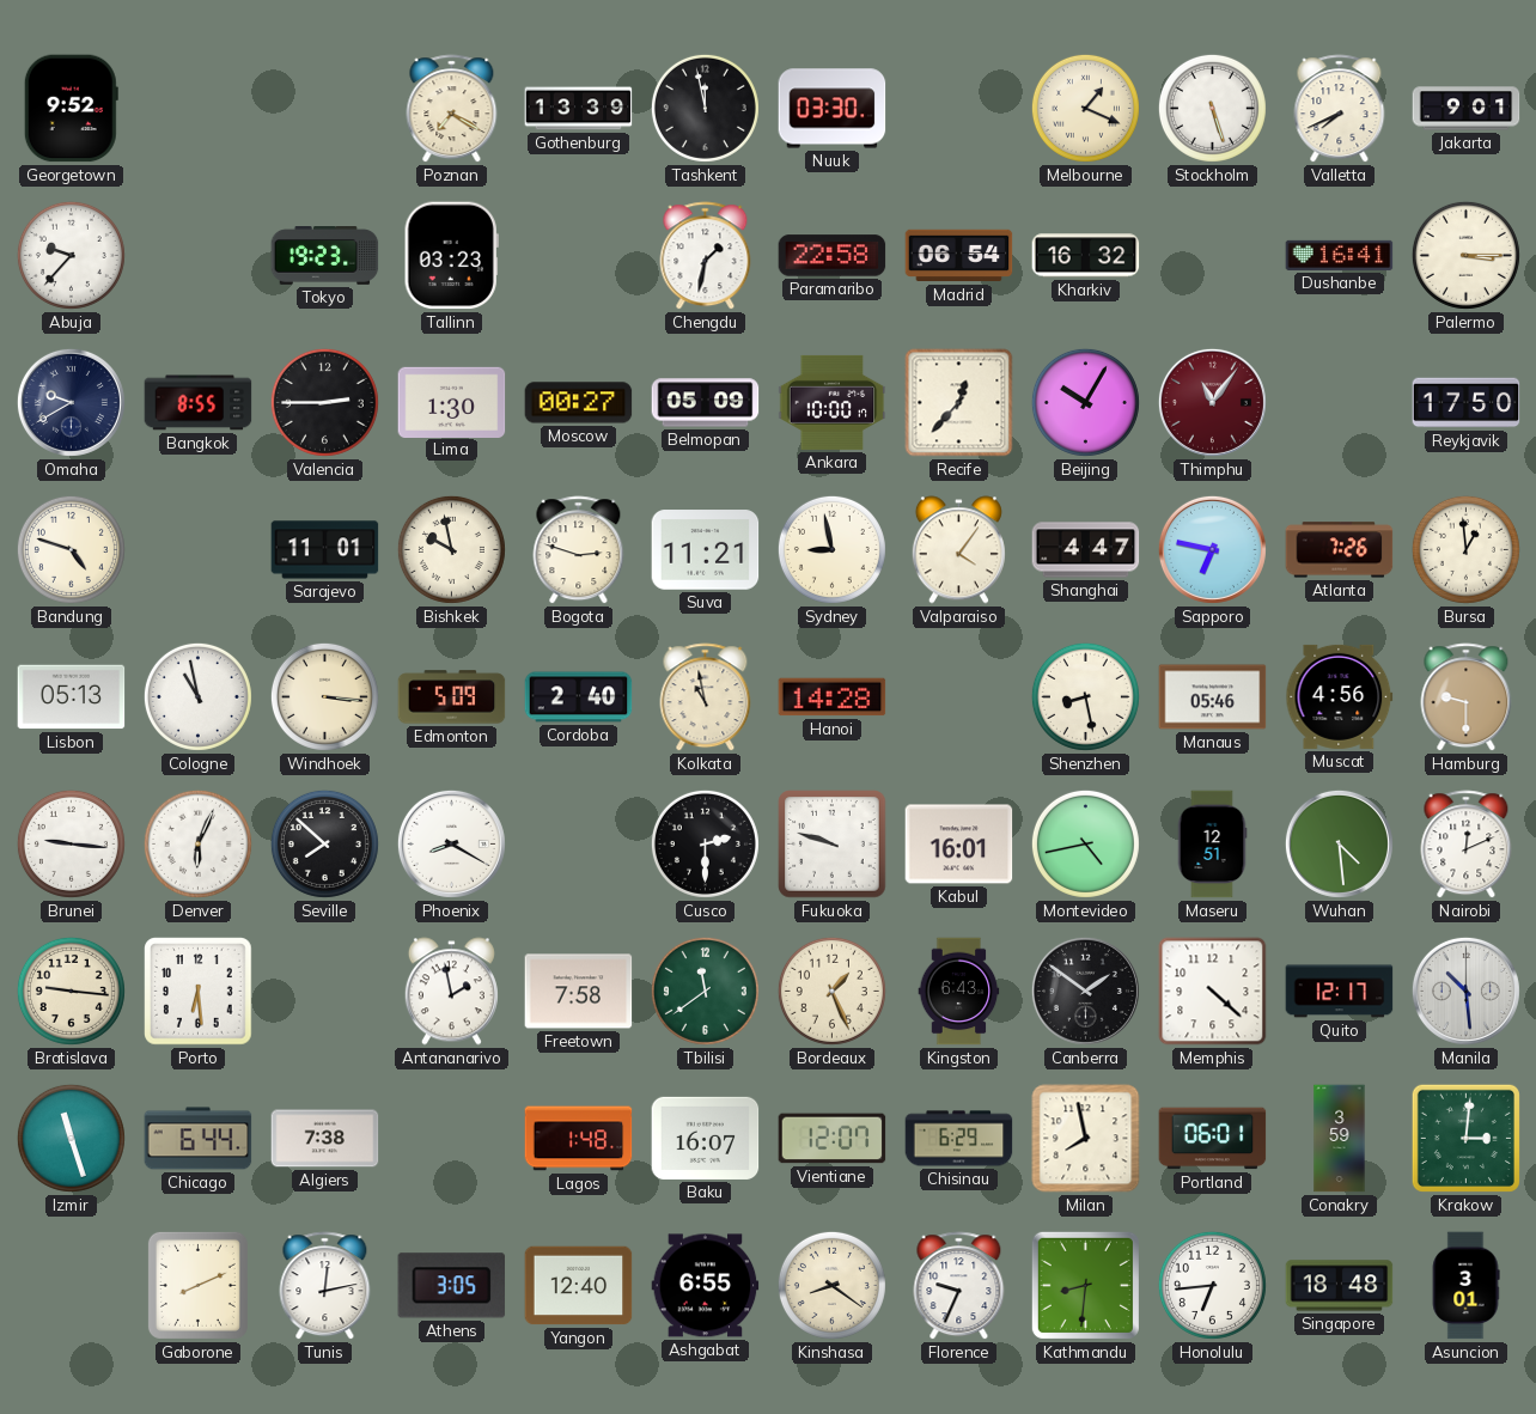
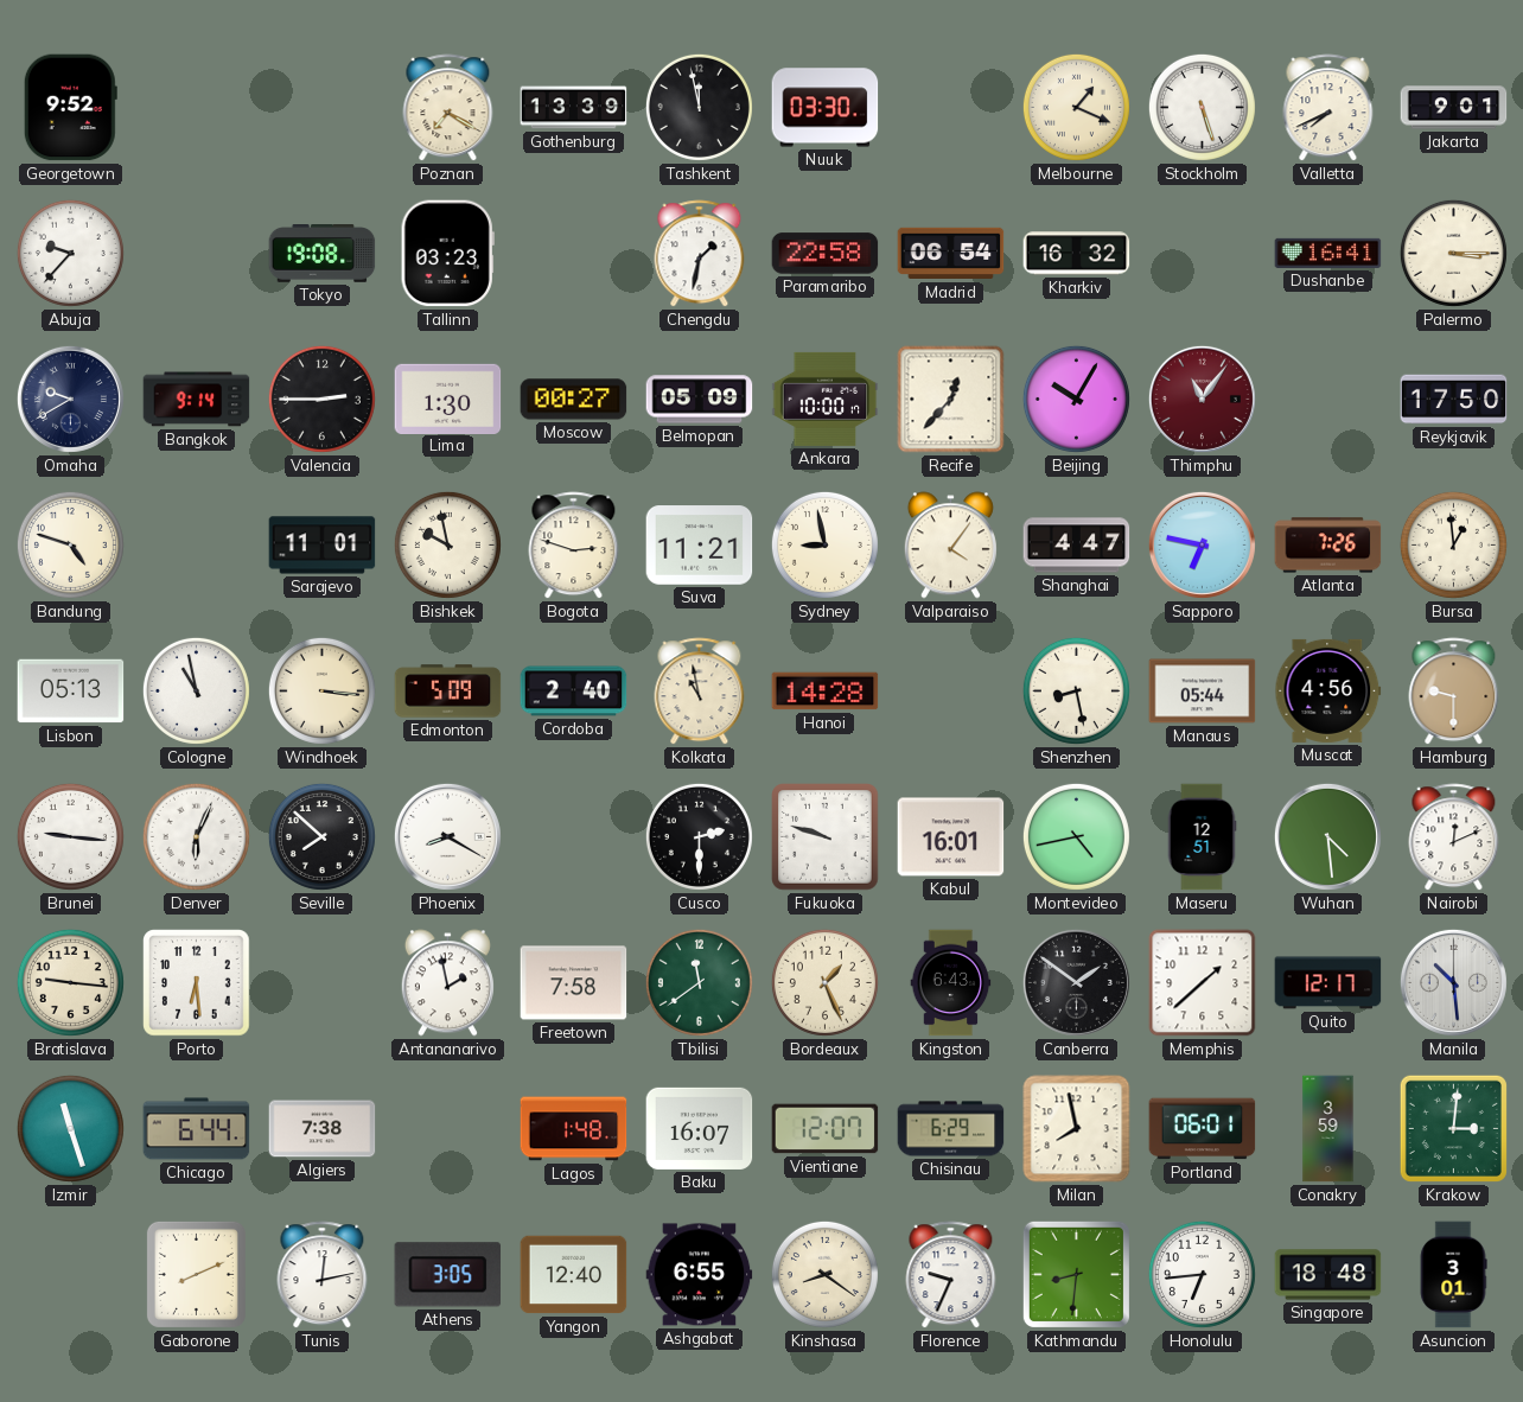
Tokyo: 19:23 -> 19:08
Bangkok: 8:55 -> 9:14
Manaus: 05:46 -> 05:44
Memphis: 4:22 -> 1:38
